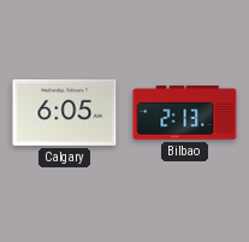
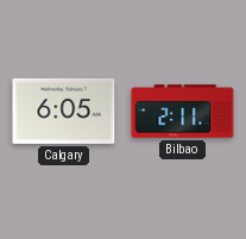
Bilbao: 2:13 -> 2:11
